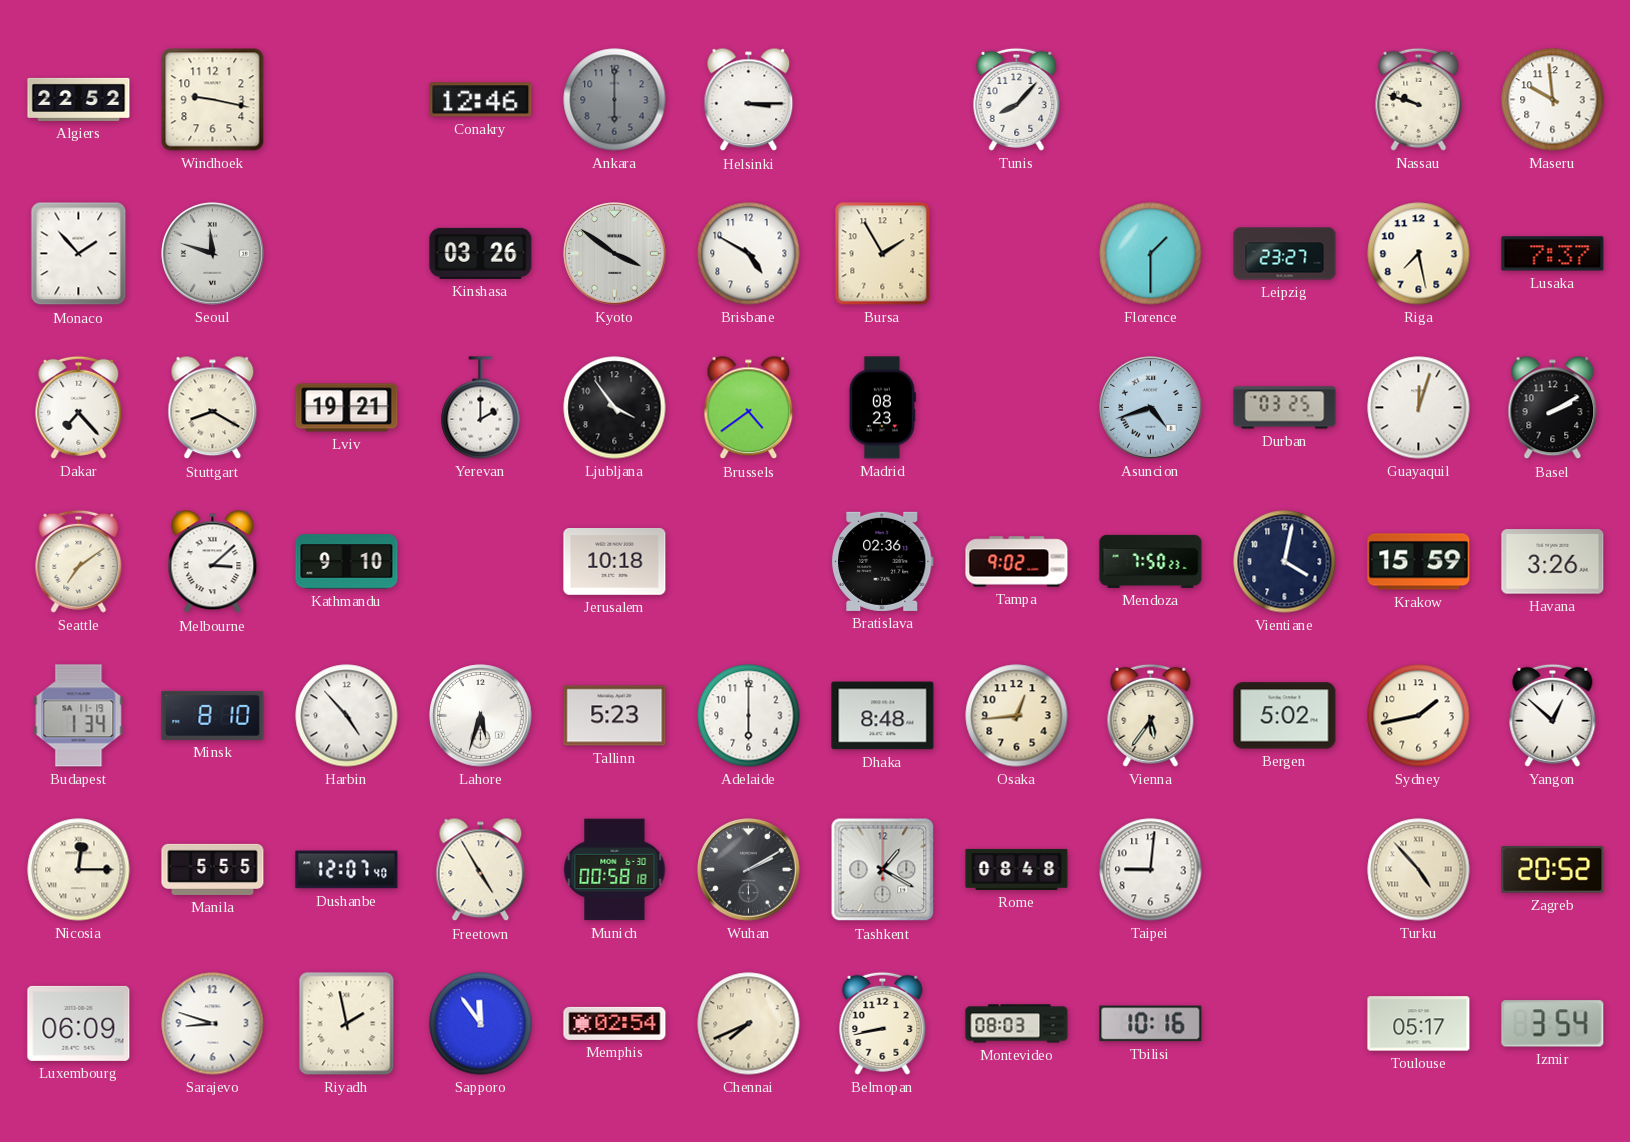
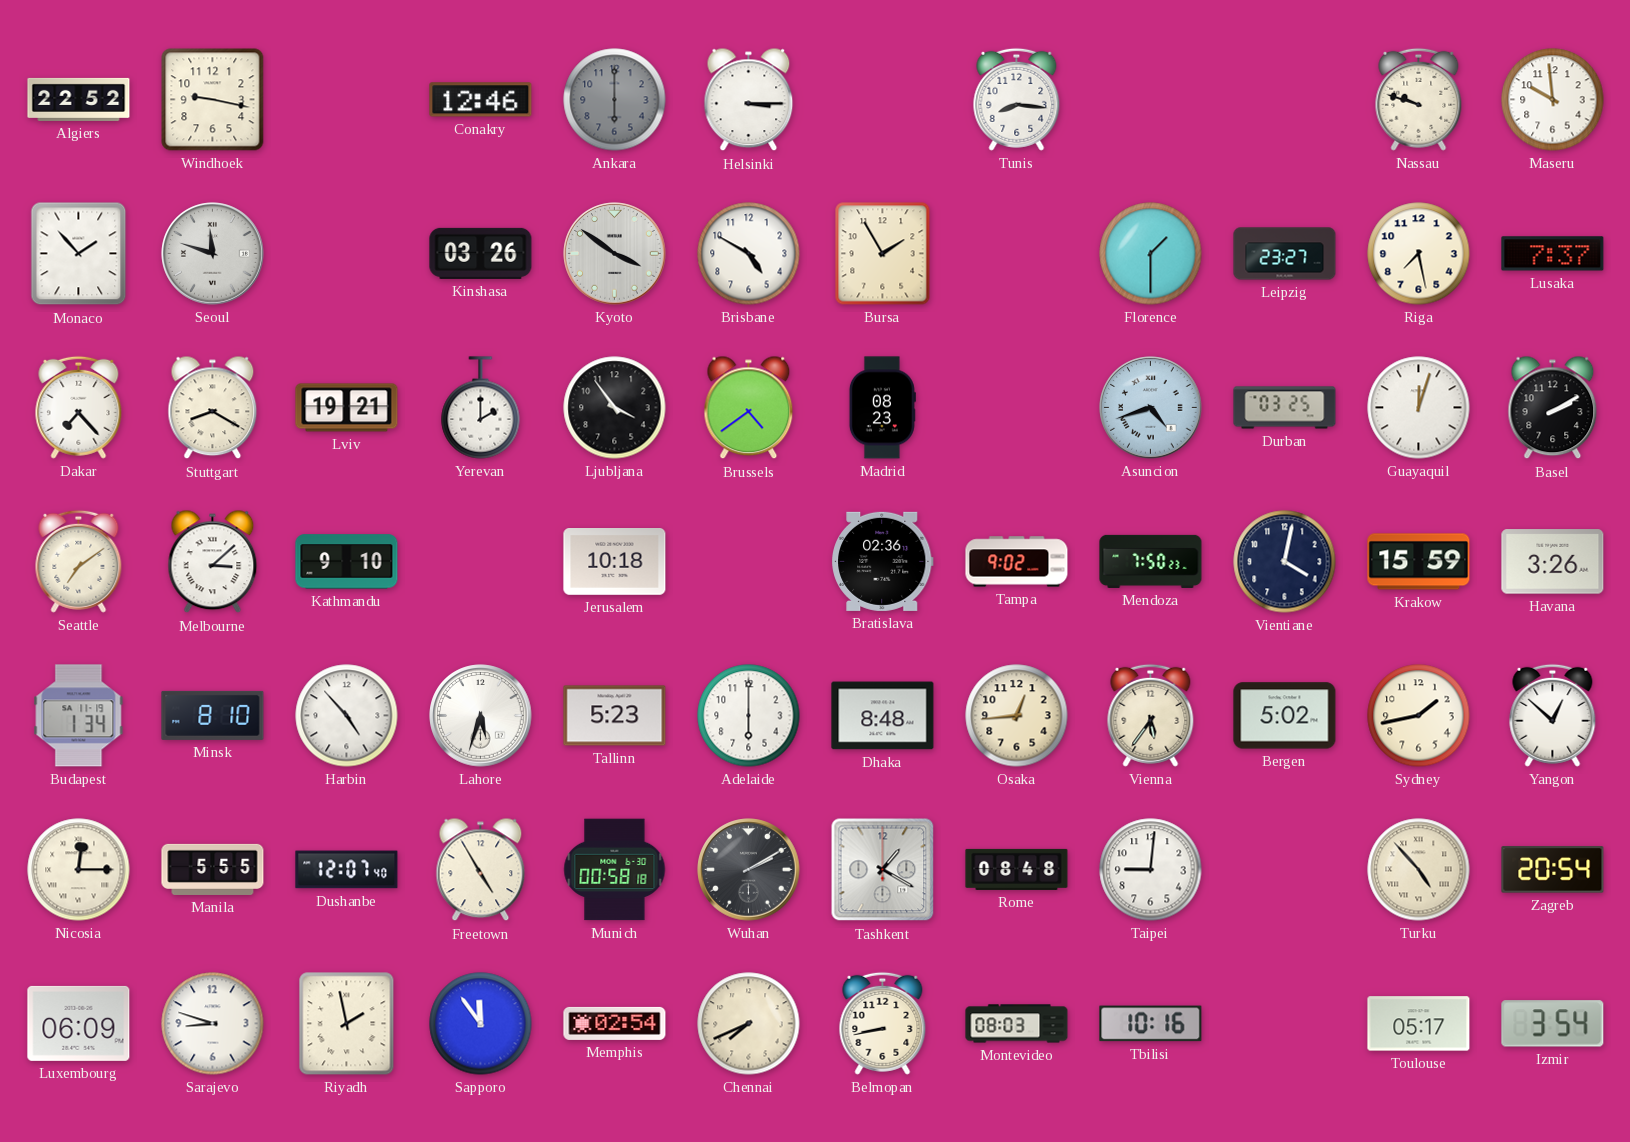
Tunis: 8:07 -> 8:16
Zagreb: 20:52 -> 20:54
